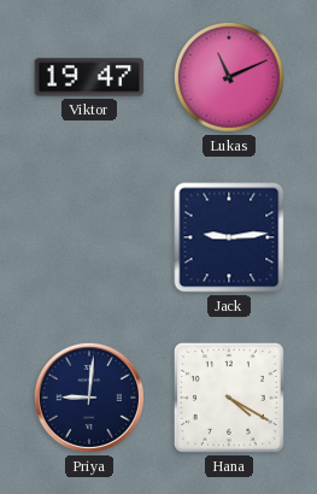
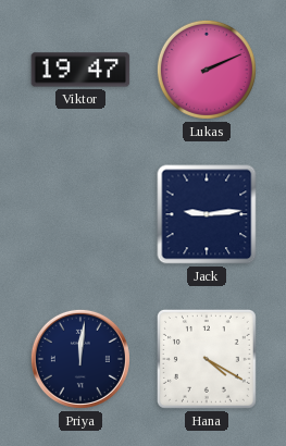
Lukas: 11:11 -> 2:11
Priya: 9:01 -> 12:01
